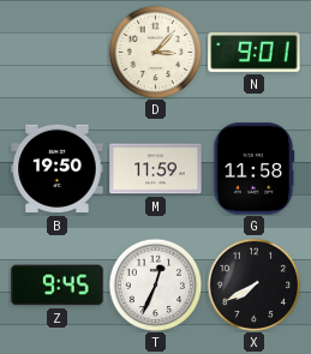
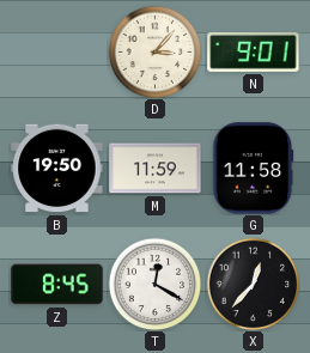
Z: 9:45 -> 8:45
T: 12:34 -> 12:20
X: 7:40 -> 12:37
